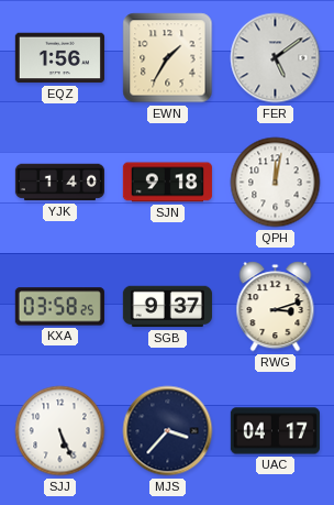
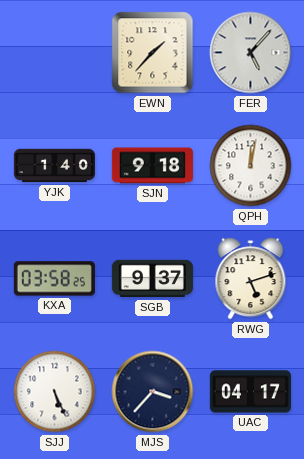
EQZ: 1:56 -> none
EWN: 1:35 -> 1:37
FER: 5:09 -> 5:07
RWG: 3:12 -> 5:12
